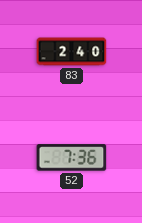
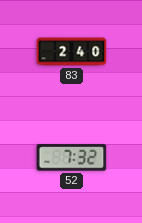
52: 7:36 -> 7:32
